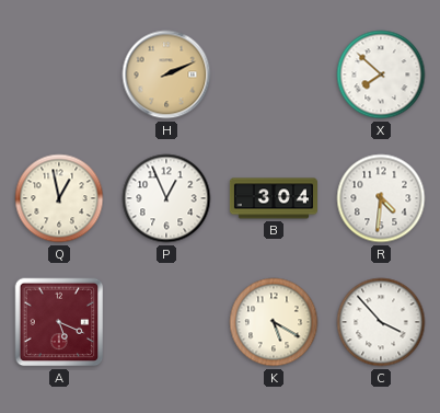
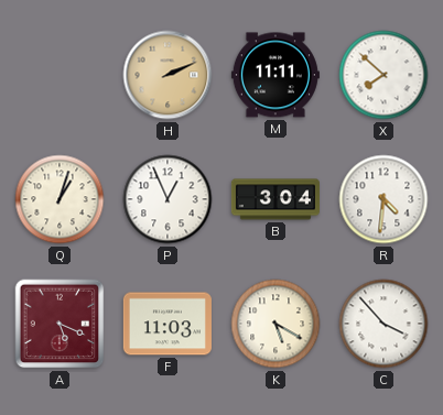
M: none -> 11:11
Q: 12:58 -> 1:03
F: none -> 11:03
